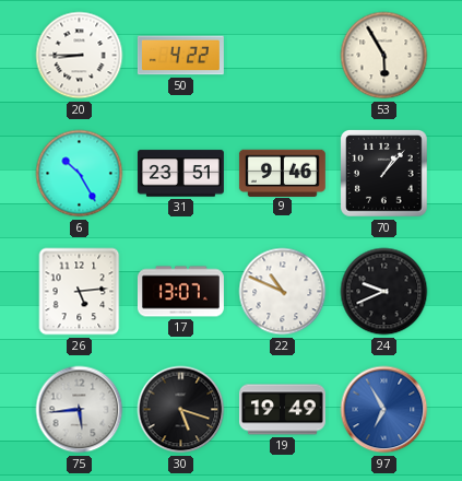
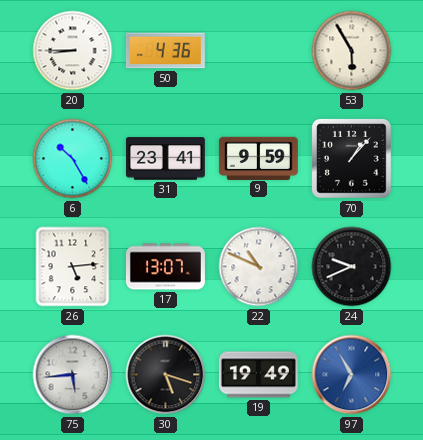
50: 4:22 -> 4:36
31: 23:51 -> 23:41
9: 9:46 -> 9:59
